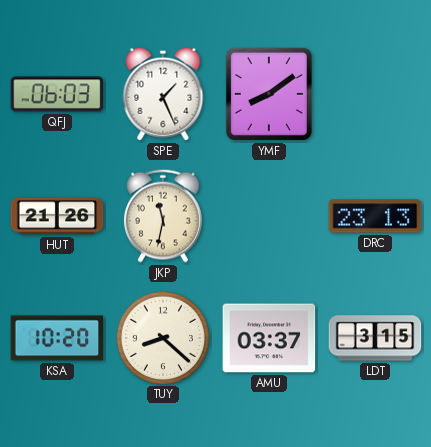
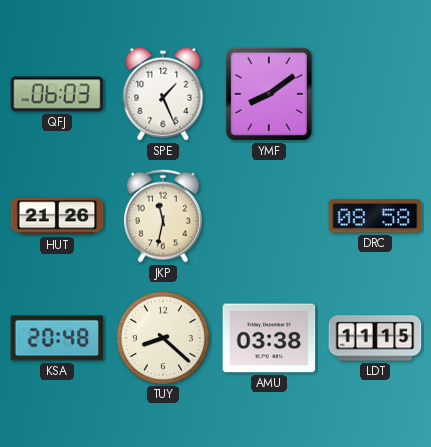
DRC: 23:13 -> 08:58
KSA: 10:20 -> 20:48
AMU: 03:37 -> 03:38
LDT: 3:15 -> 11:15
